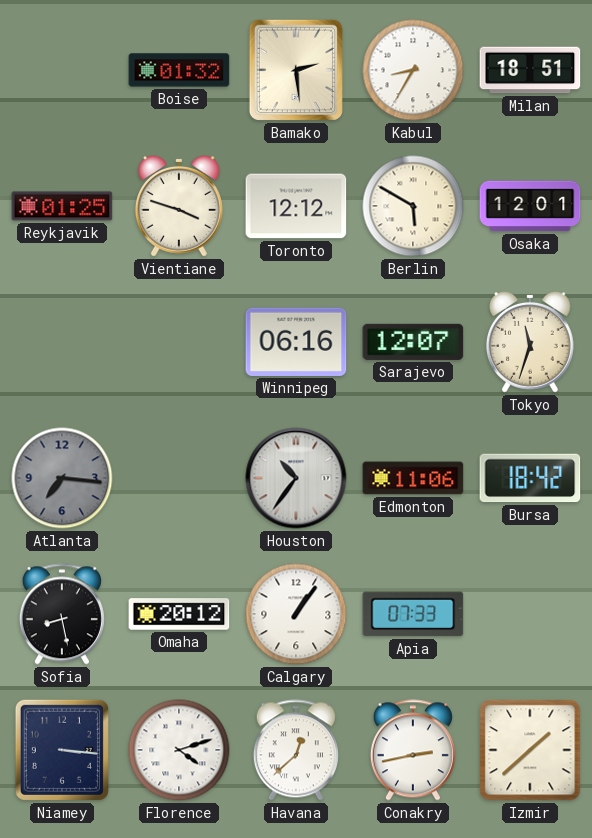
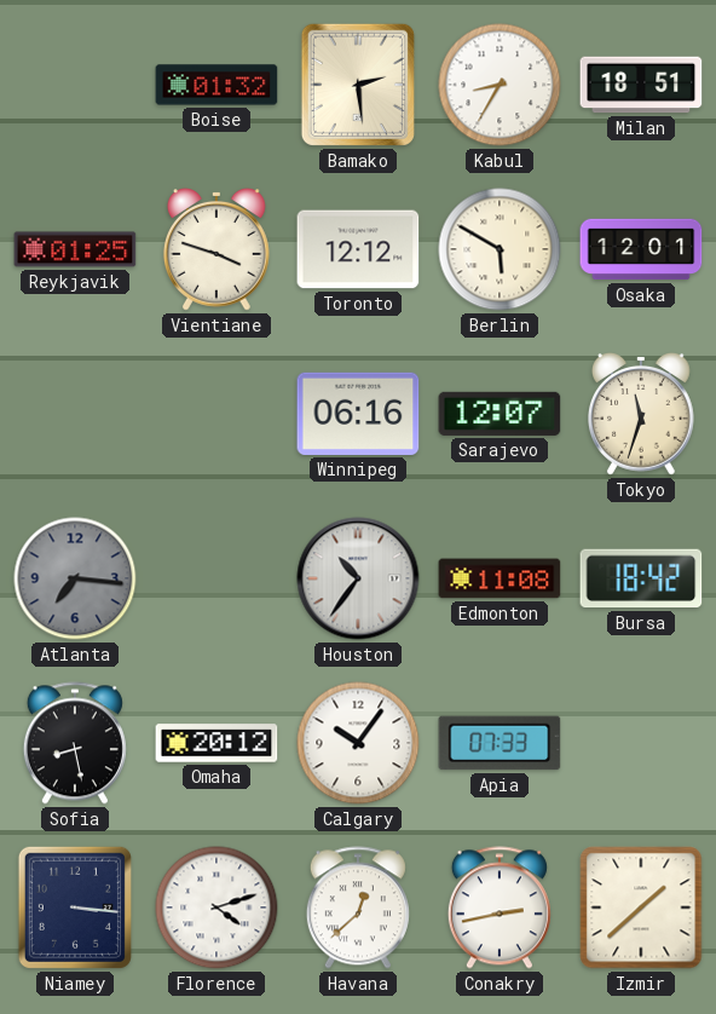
Edmonton: 11:06 -> 11:08
Calgary: 1:06 -> 10:06
